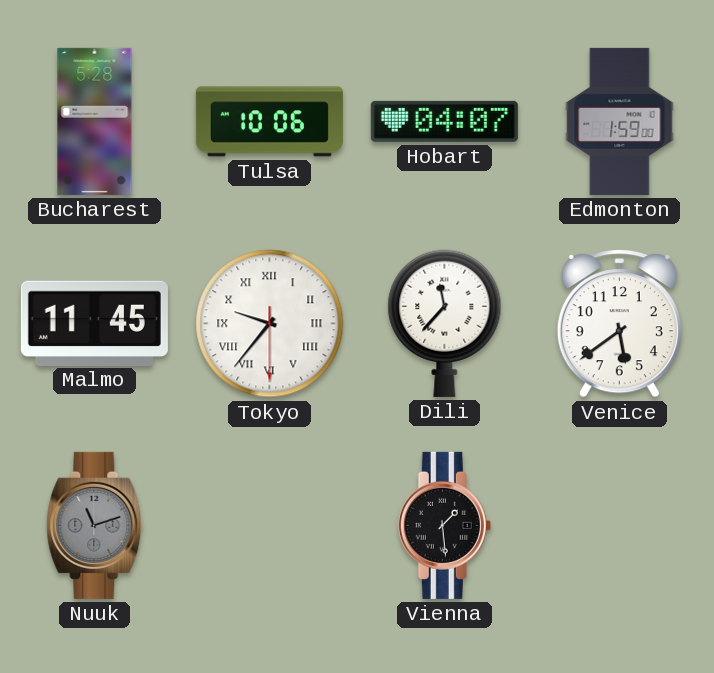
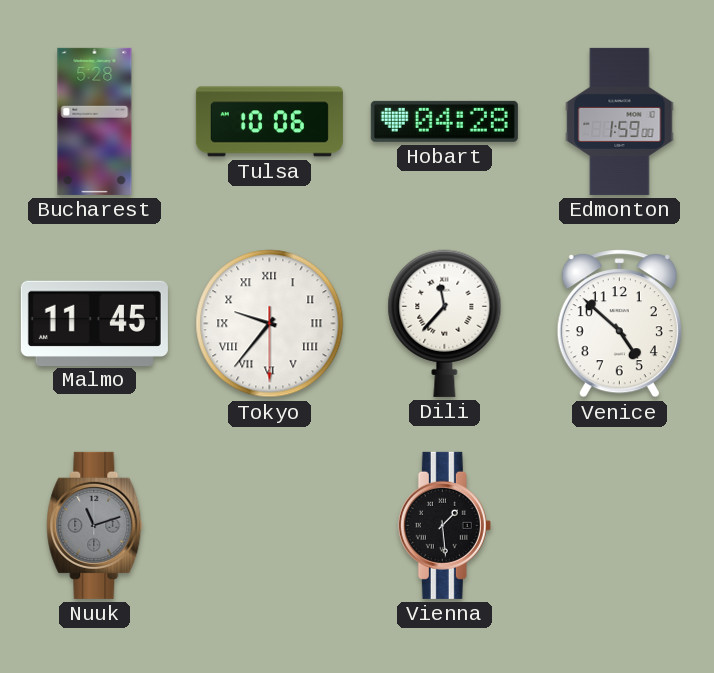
Hobart: 04:07 -> 04:28
Venice: 5:39 -> 4:52
